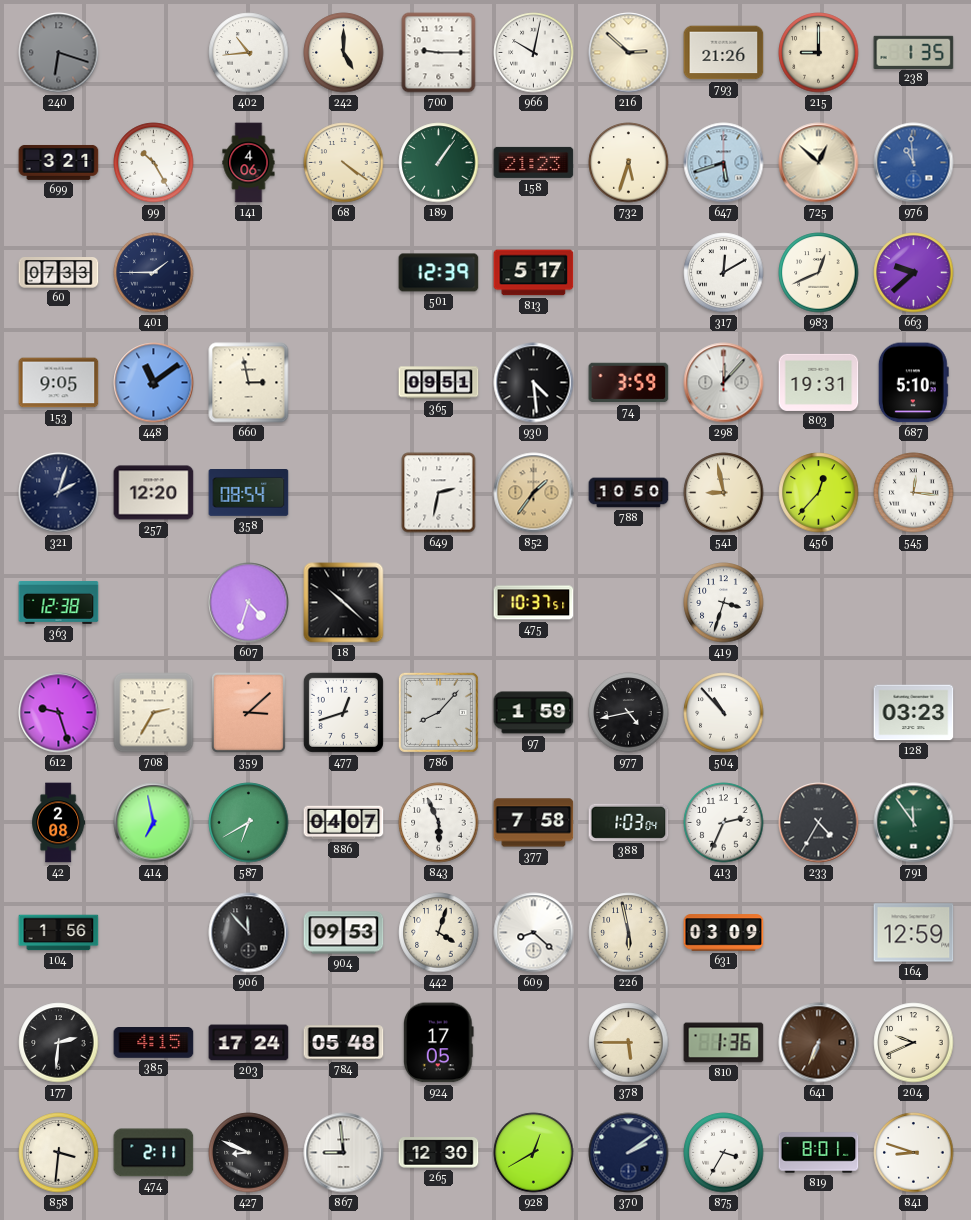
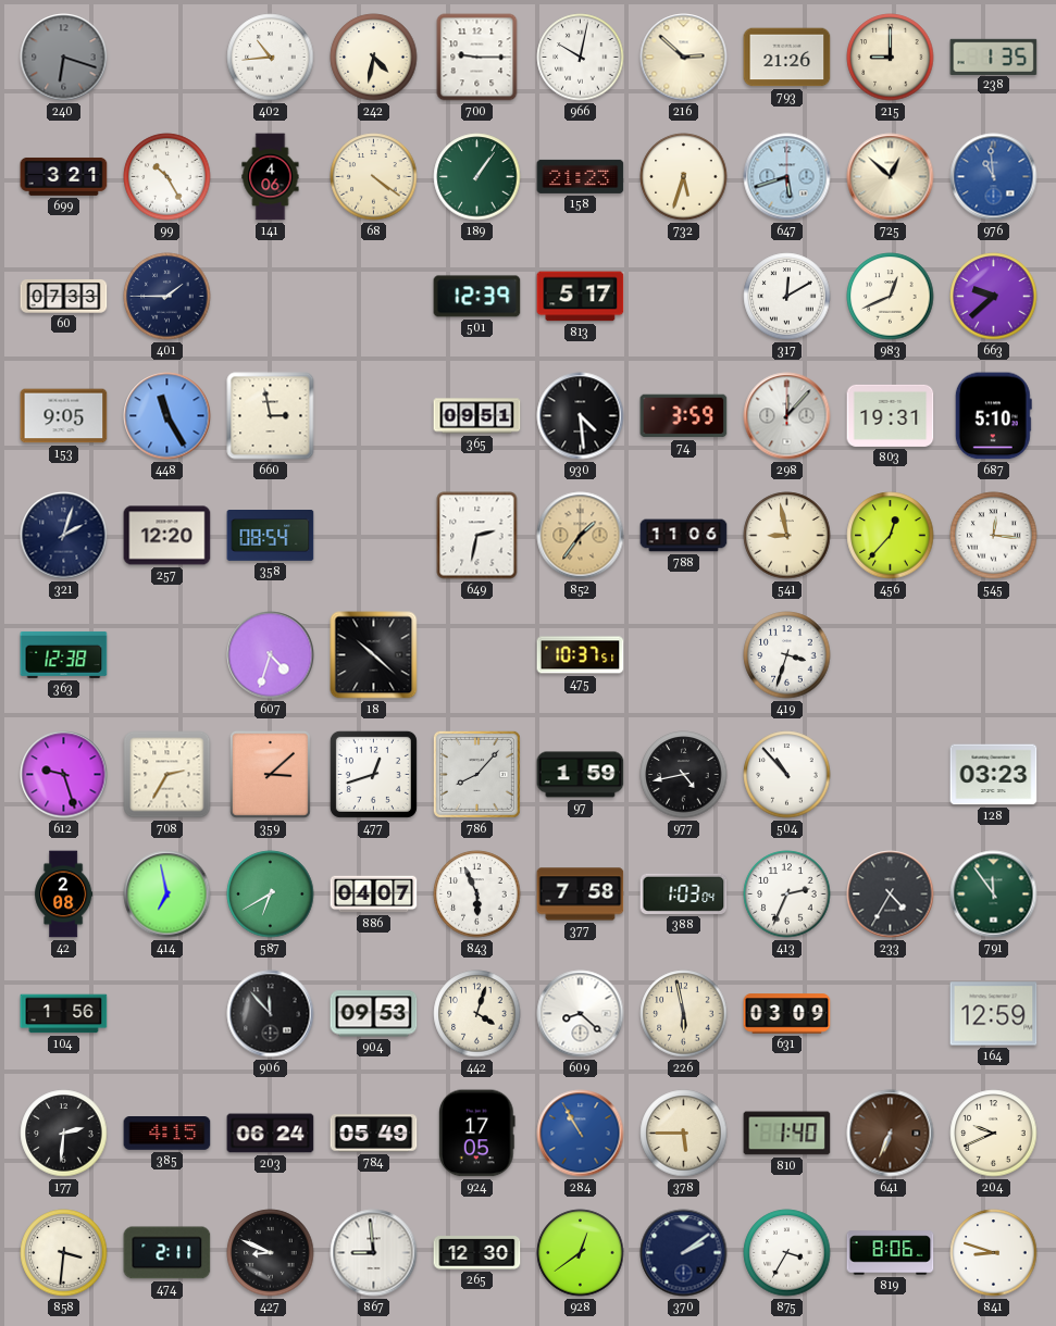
242: 5:00 -> 4:32
448: 11:09 -> 11:25
788: 10:50 -> 11:06
203: 17:24 -> 06:24
784: 05:48 -> 05:49
284: none -> 10:55
810: 1:36 -> 1:40
928: 12:40 -> 12:39
819: 8:01 -> 8:06
